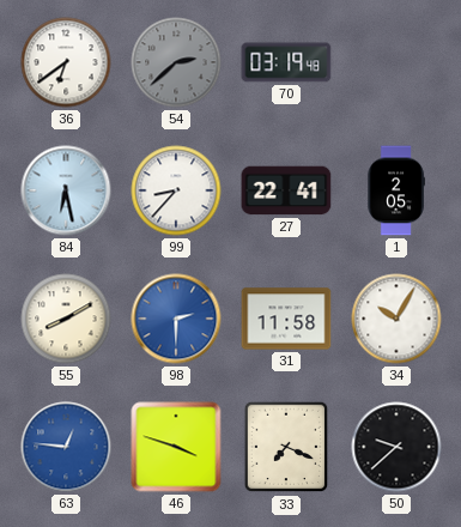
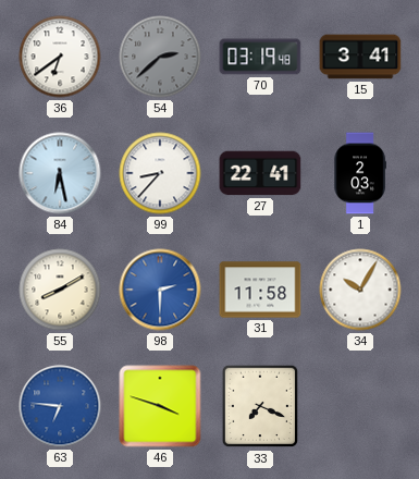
15: none -> 3:41
1: 2:05 -> 2:03
63: 12:46 -> 6:46
50: 9:38 -> none
